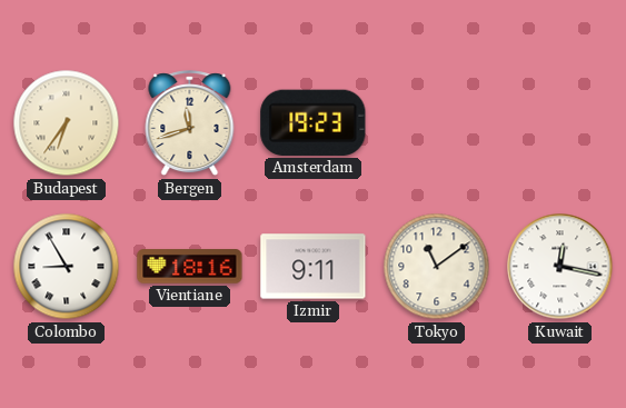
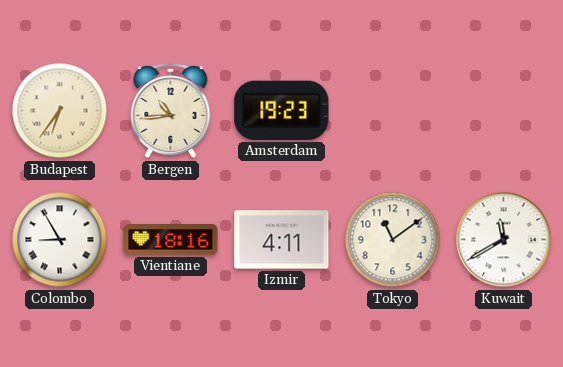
Bergen: 11:42 -> 10:44
Izmir: 9:11 -> 4:11
Kuwait: 12:17 -> 11:40
